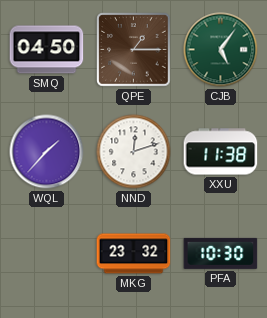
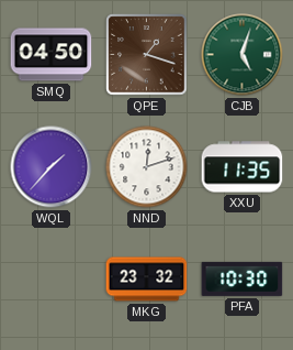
QPE: 1:15 -> 1:18
CJB: 5:06 -> 5:03
XXU: 11:38 -> 11:35
